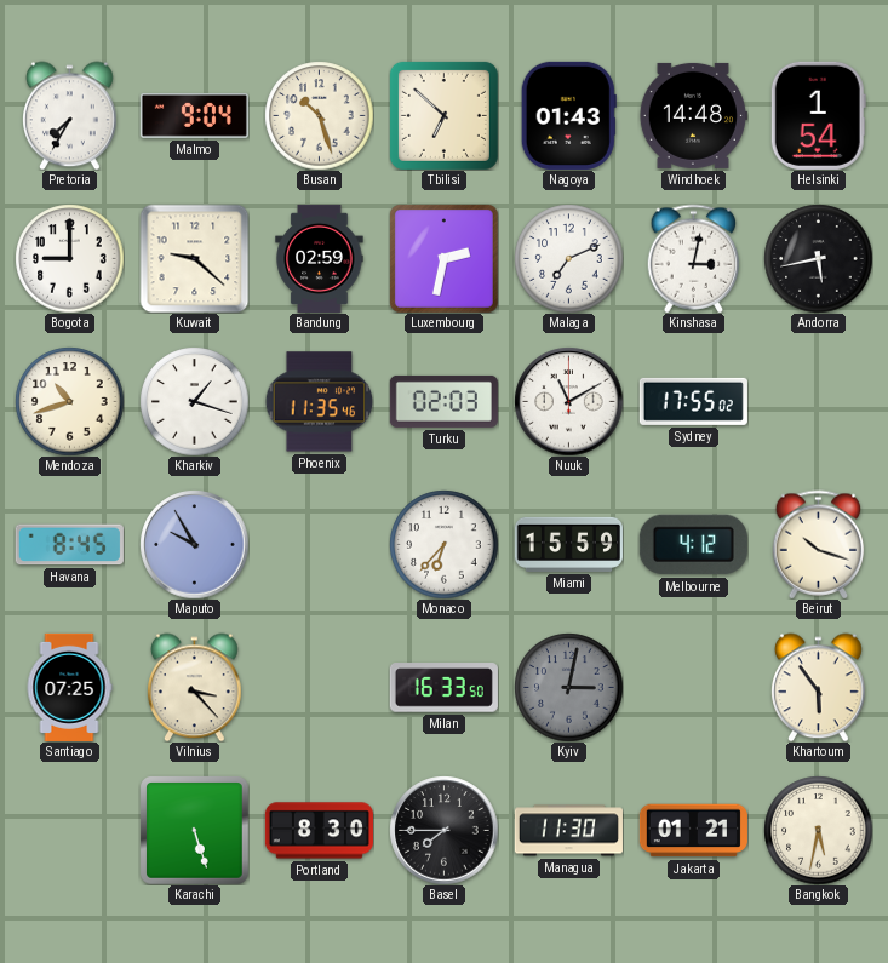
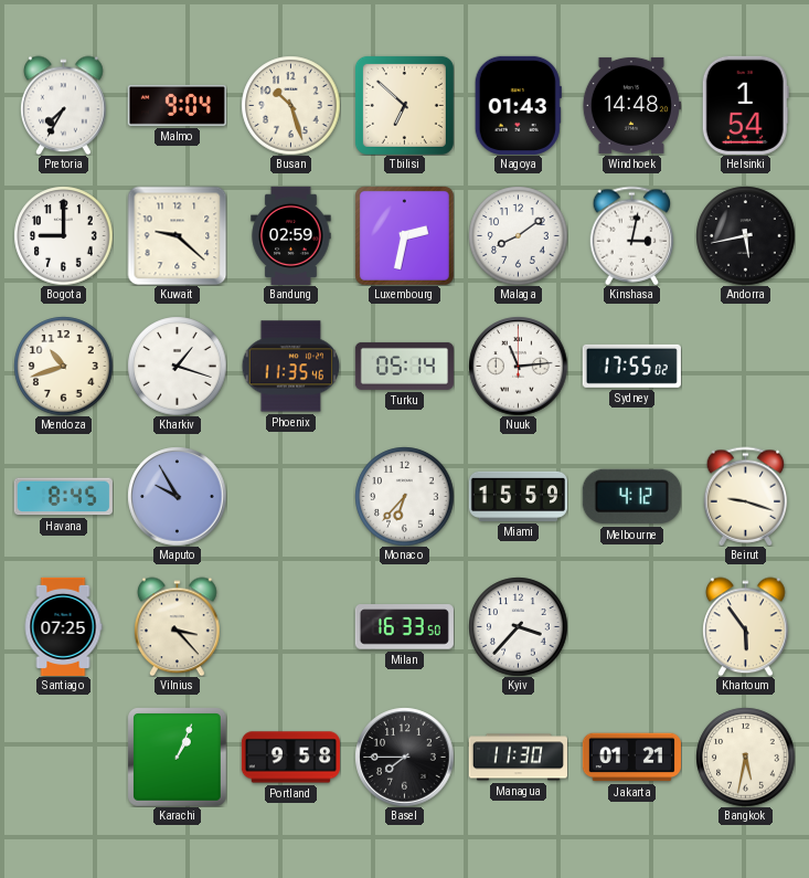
Malaga: 7:11 -> 8:09
Turku: 02:03 -> 05:14
Nuuk: 11:10 -> 11:14
Beirut: 10:18 -> 9:18
Kyiv: 3:02 -> 3:37
Kyiv dial: grey -> white
Karachi: 5:27 -> 1:04
Portland: 8:30 -> 9:58
